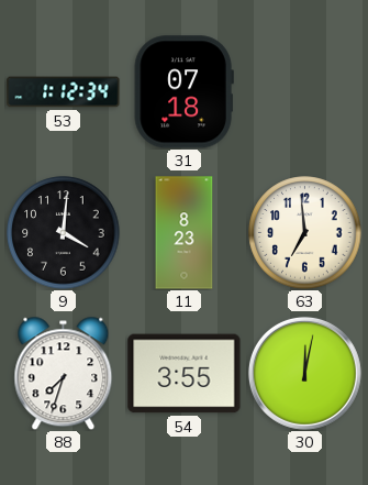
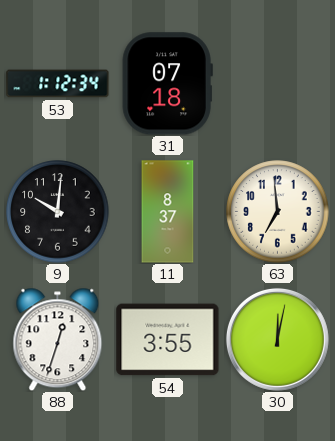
9: 4:01 -> 10:01
11: 8:23 -> 8:37
88: 7:33 -> 12:33
